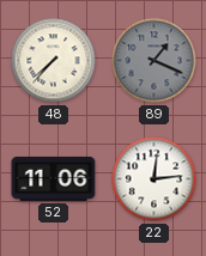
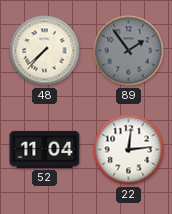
89: 1:19 -> 1:54
52: 11:06 -> 11:04
